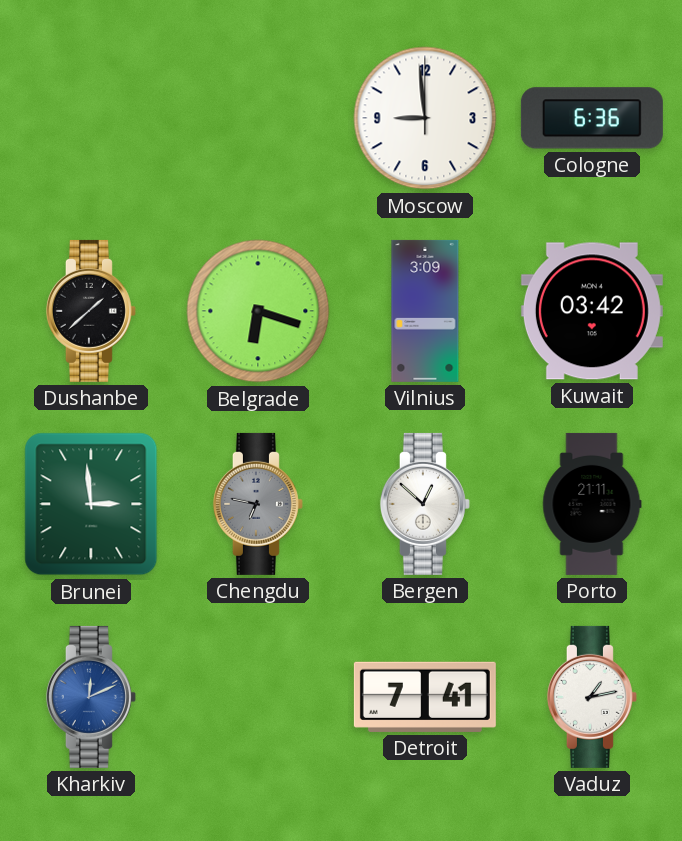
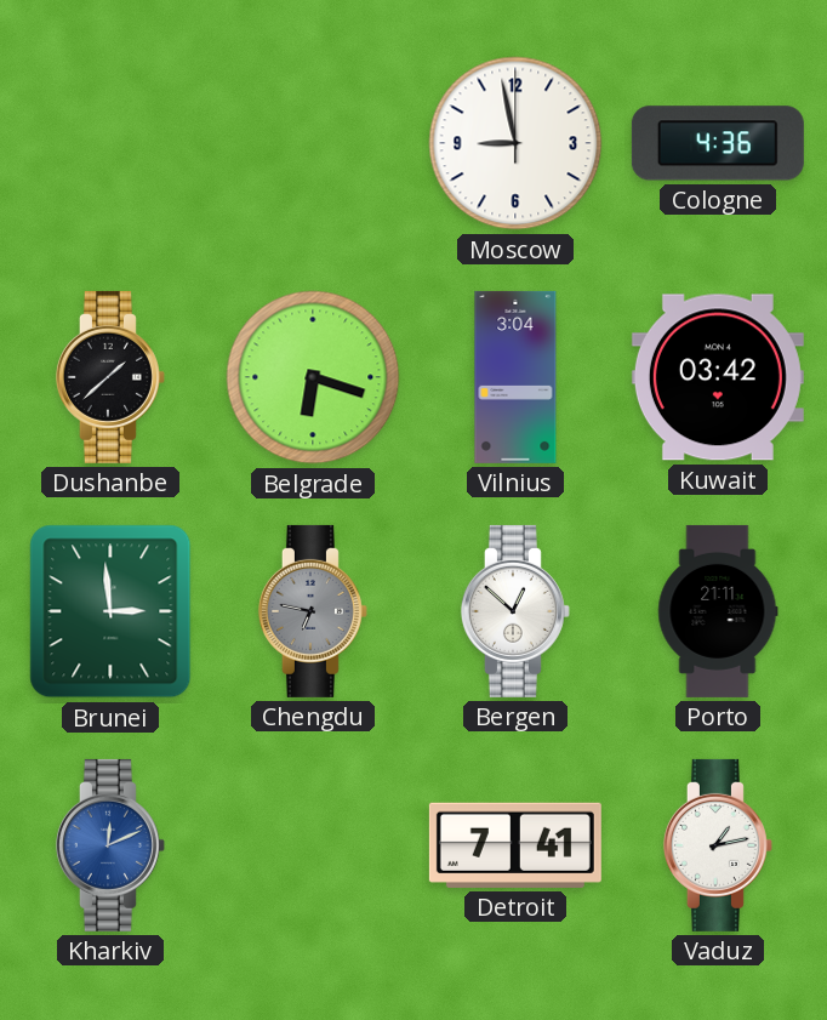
Moscow: 8:59 -> 8:58
Cologne: 6:36 -> 4:36
Vilnius: 3:09 -> 3:04
